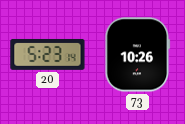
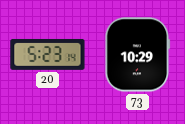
73: 10:26 -> 10:29
